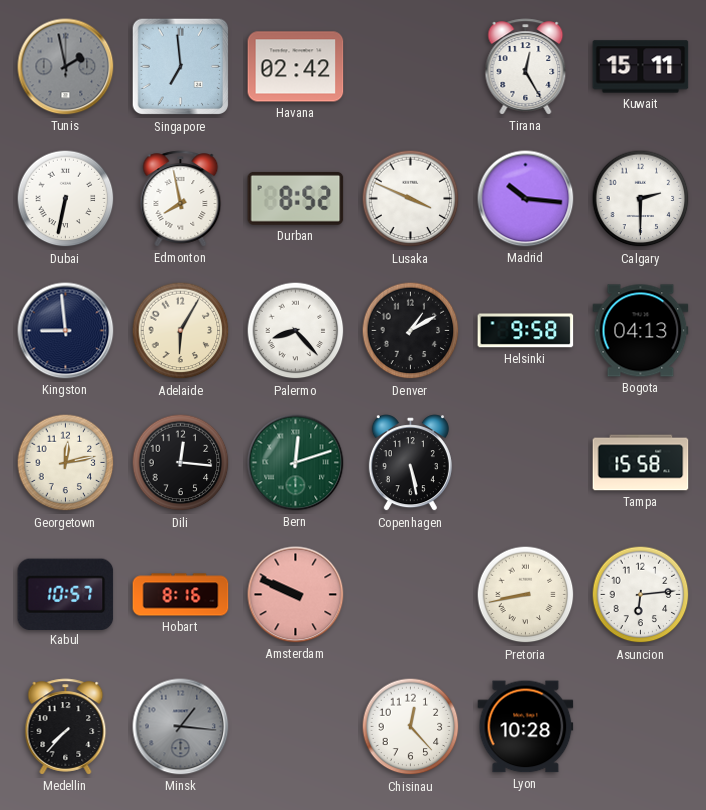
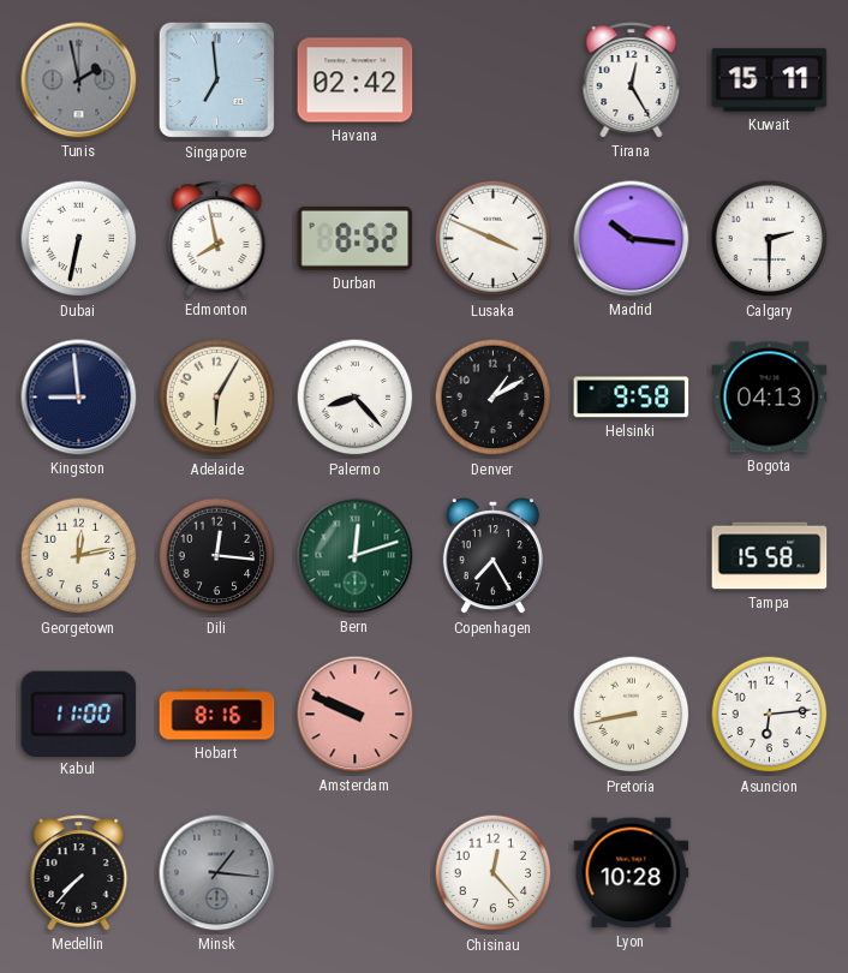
Copenhagen: 5:28 -> 7:25
Kabul: 10:57 -> 11:00
